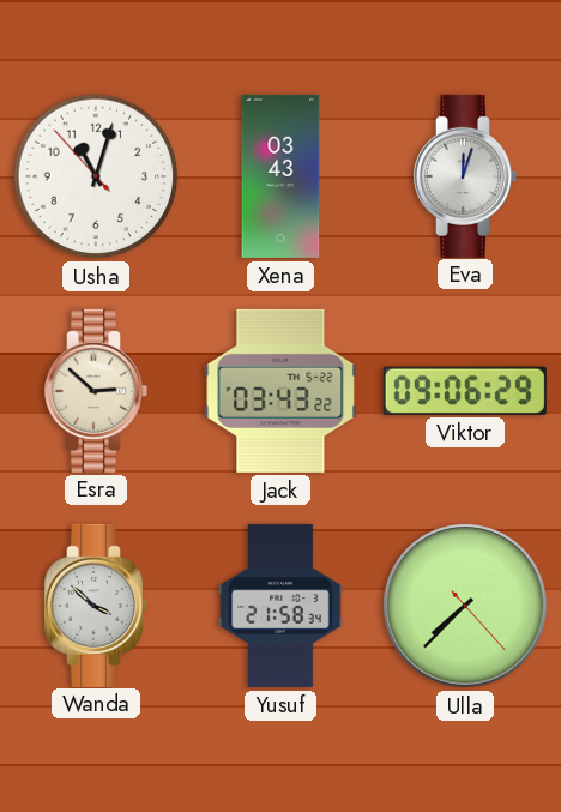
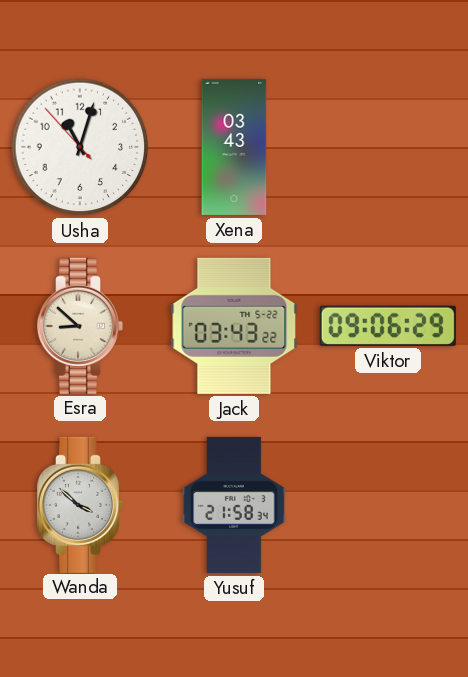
Eva: 12:03 -> none
Esra: 2:52 -> 8:52
Ulla: 7:37 -> none
